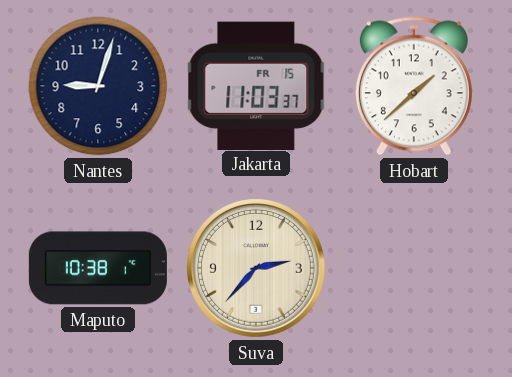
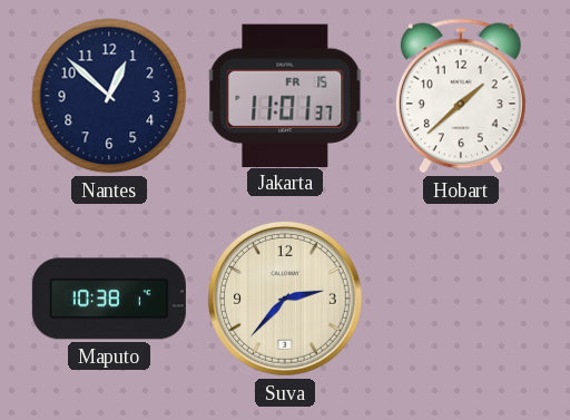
Nantes: 9:03 -> 12:52
Jakarta: 11:03 -> 11:01
